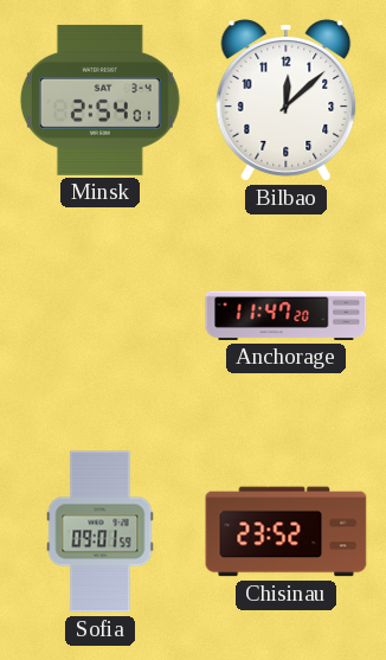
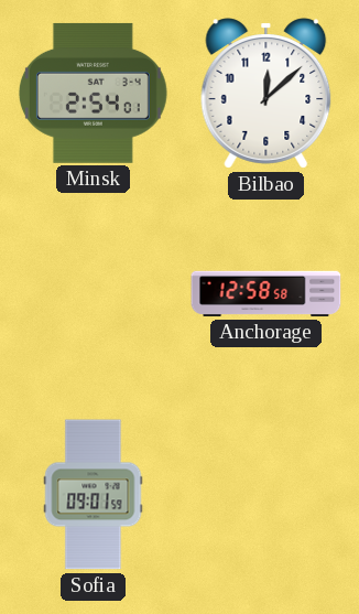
Anchorage: 11:47 -> 12:58
Chisinau: 23:52 -> none
